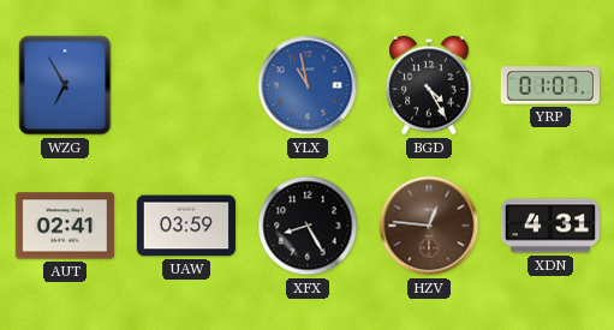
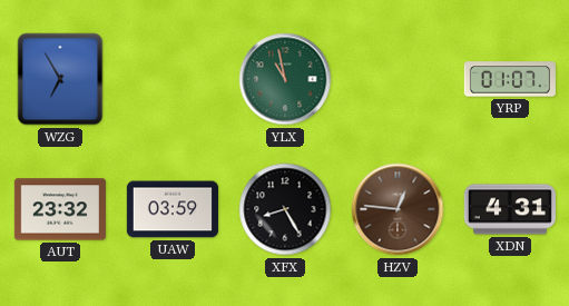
YLX dial: blue -> green
BGD: 4:25 -> none
AUT: 02:41 -> 23:32
